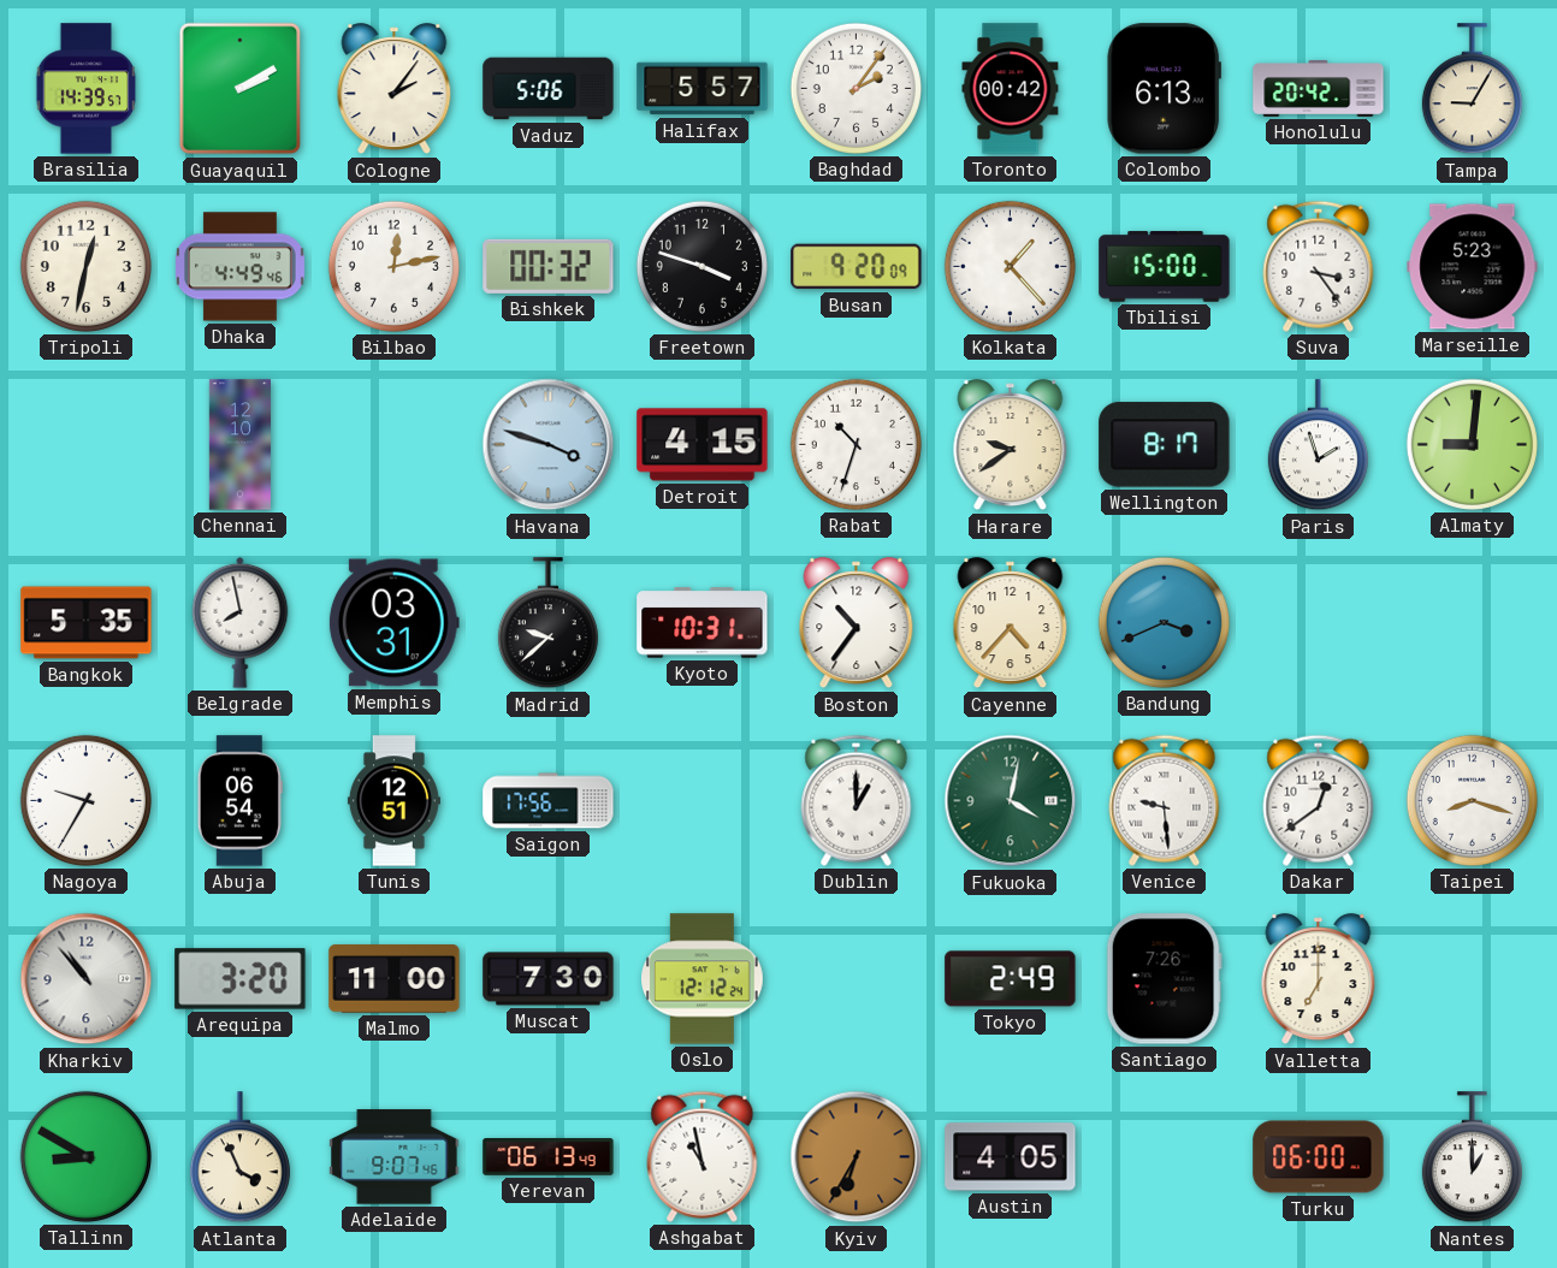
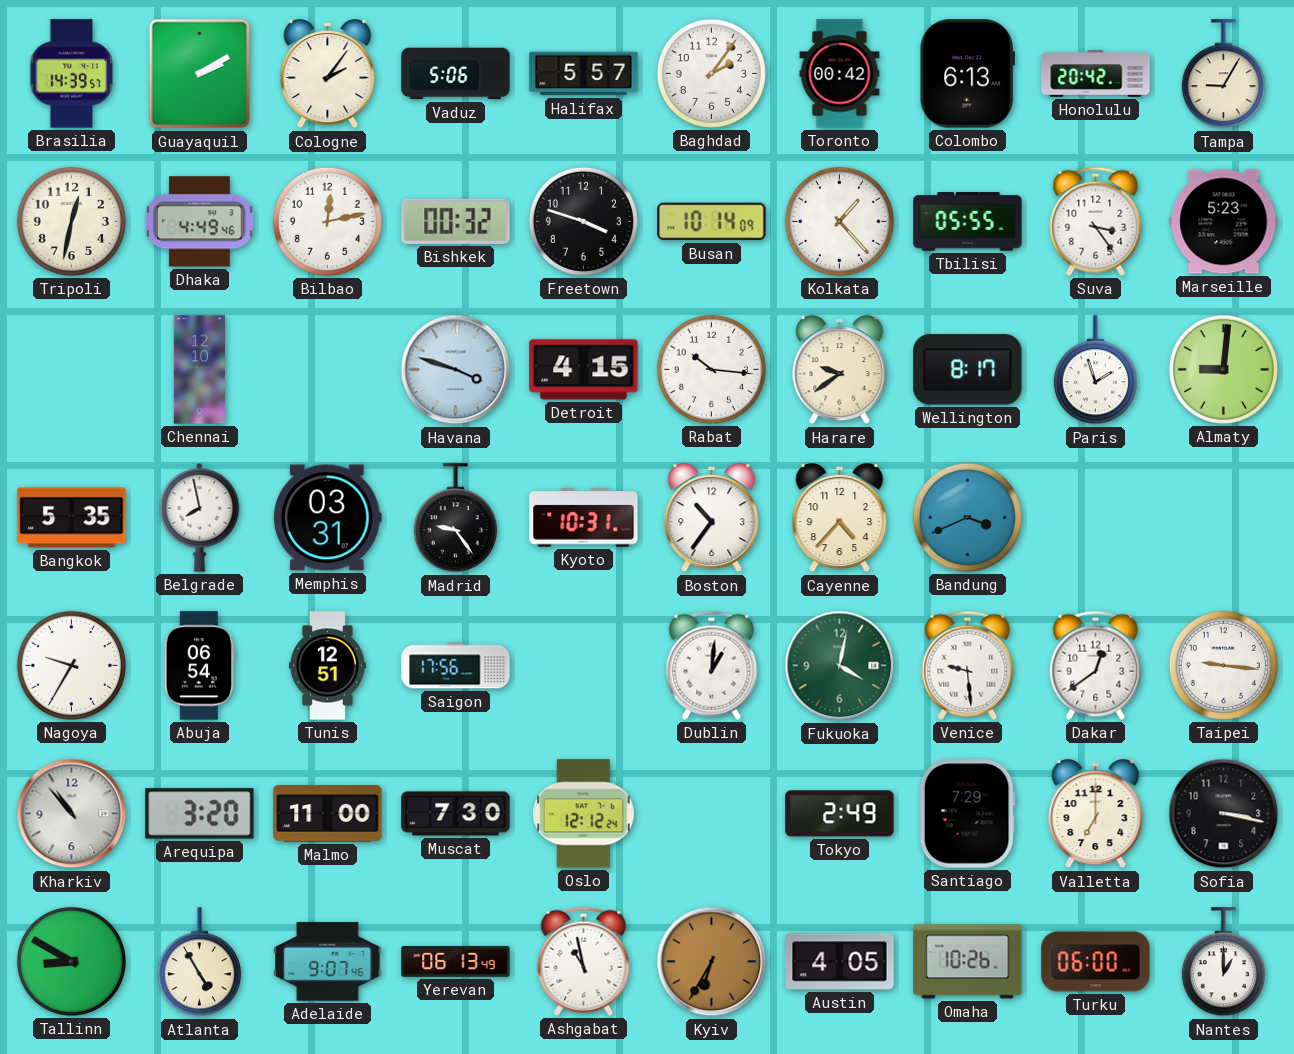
Busan: 9:20 -> 10:14
Tbilisi: 15:00 -> 05:55
Rabat: 10:33 -> 10:16
Madrid: 9:38 -> 9:24
Dublin: 1:00 -> 1:01
Taipei: 8:18 -> 9:16
Santiago: 7:26 -> 7:29
Sofia: none -> 3:17
Atlanta: 3:56 -> 4:55
Omaha: none -> 10:26
